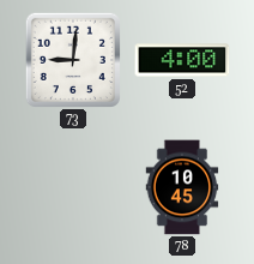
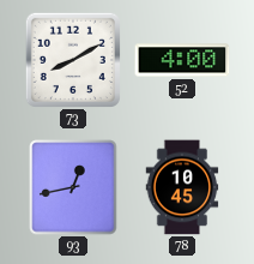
73: 9:01 -> 8:10
93: none -> 12:43
